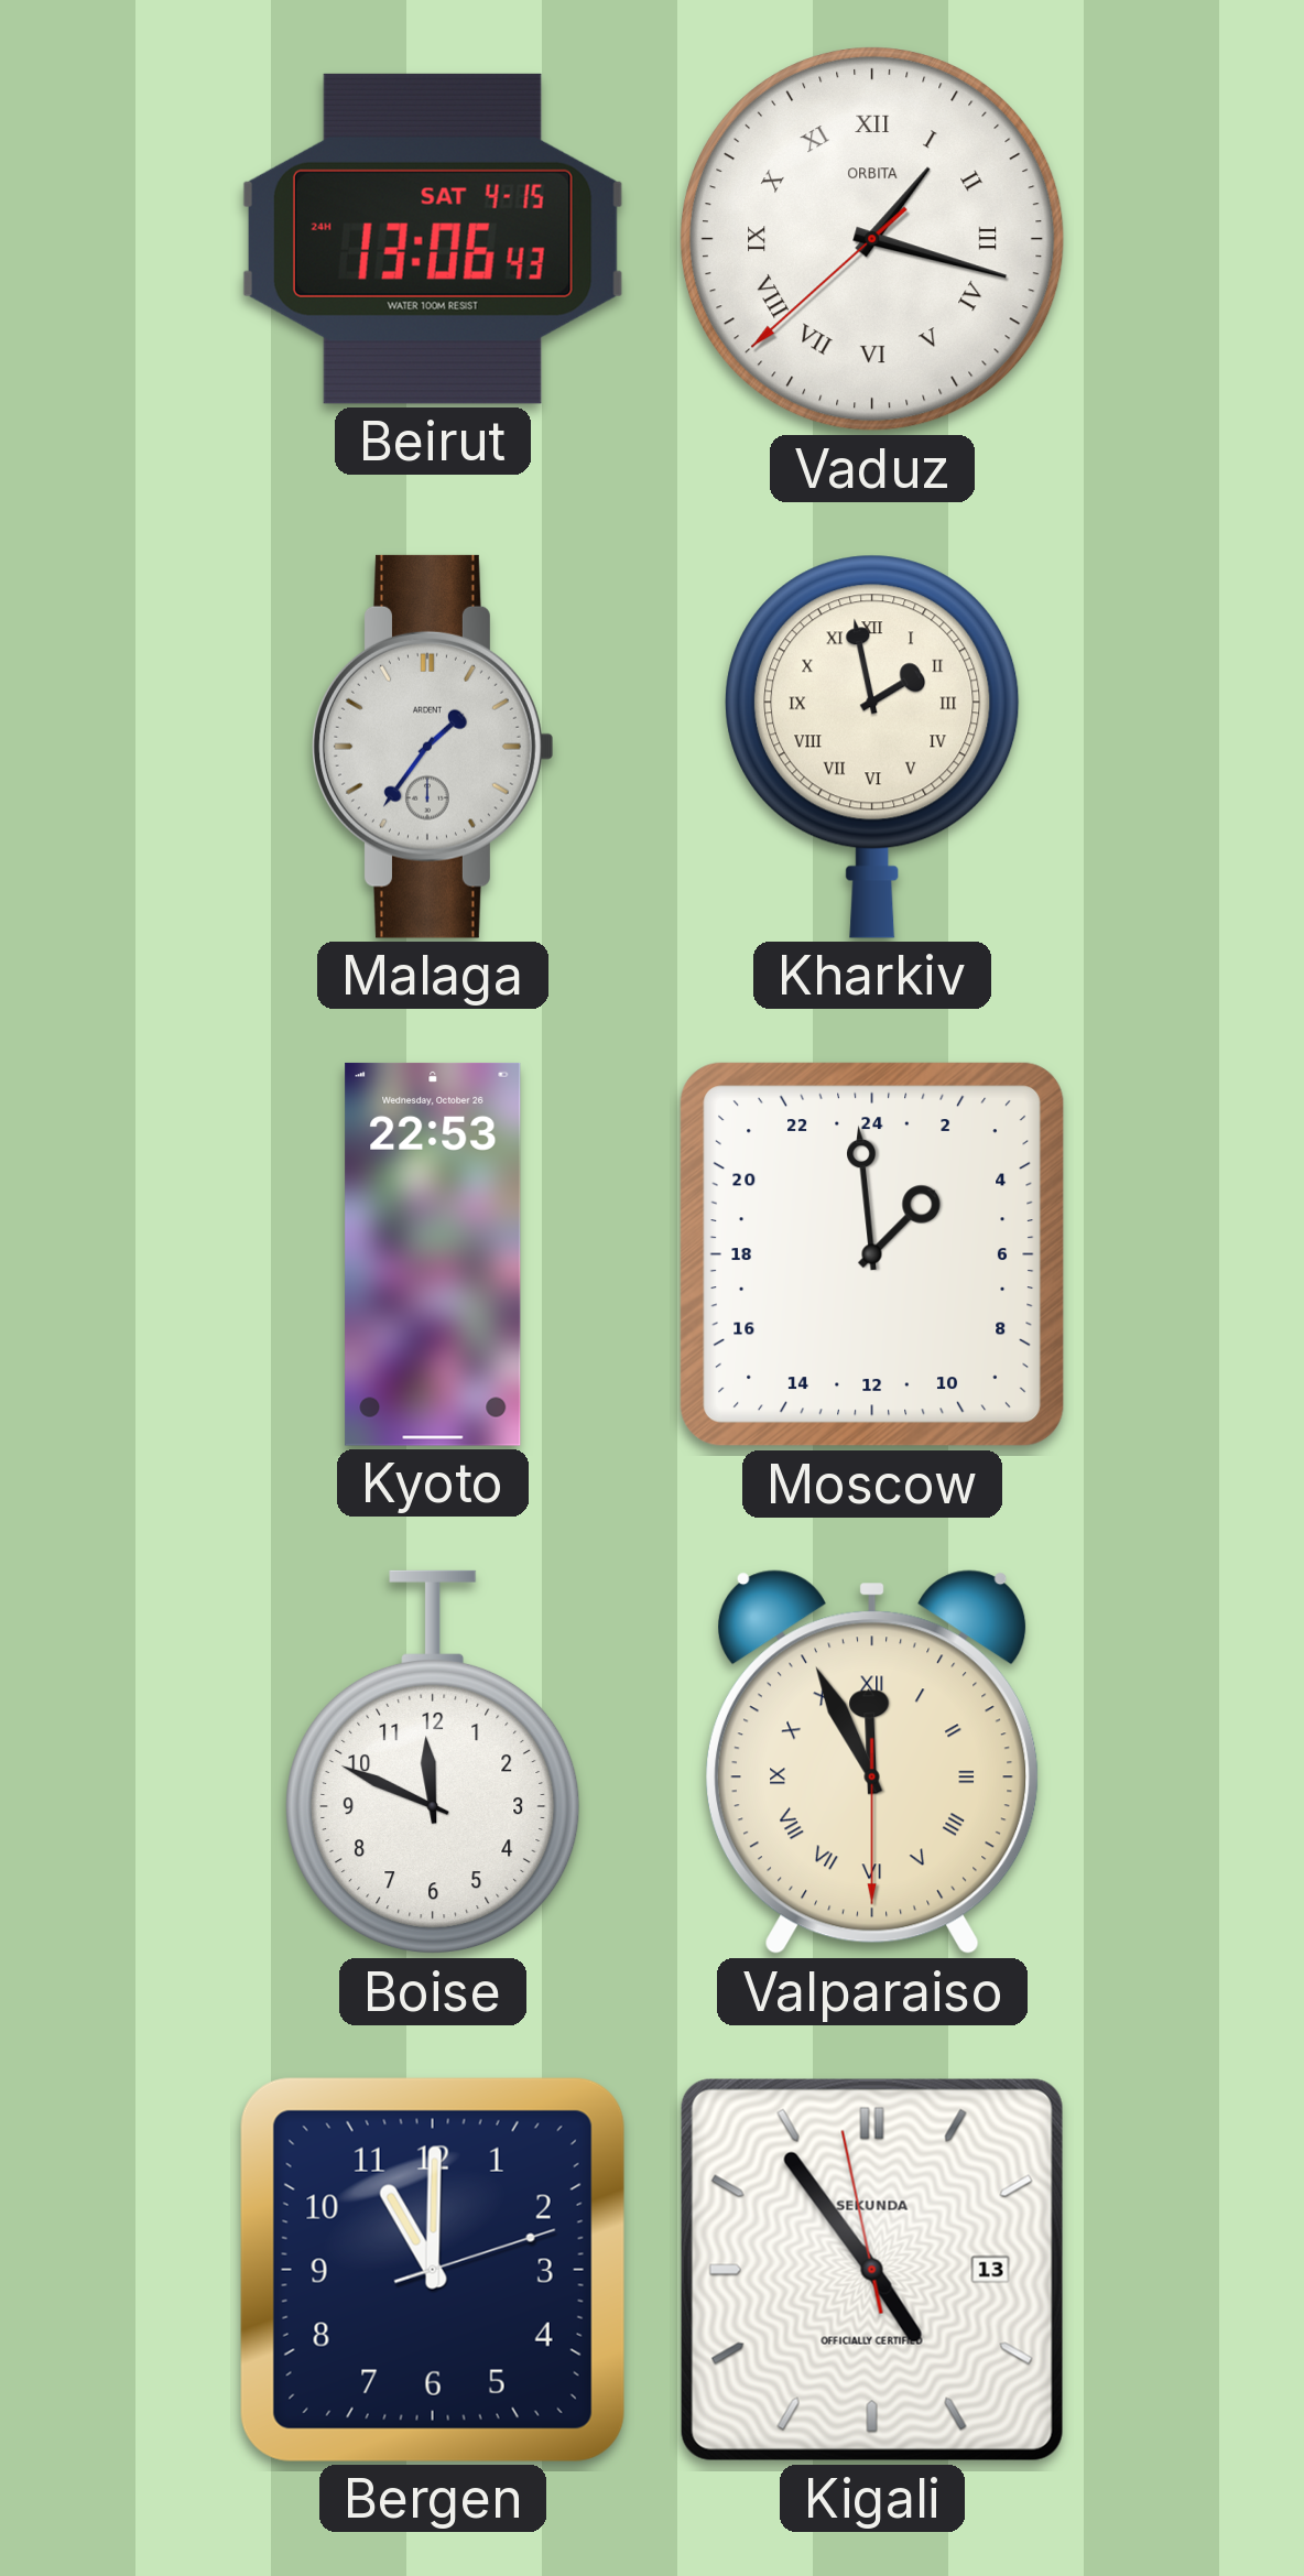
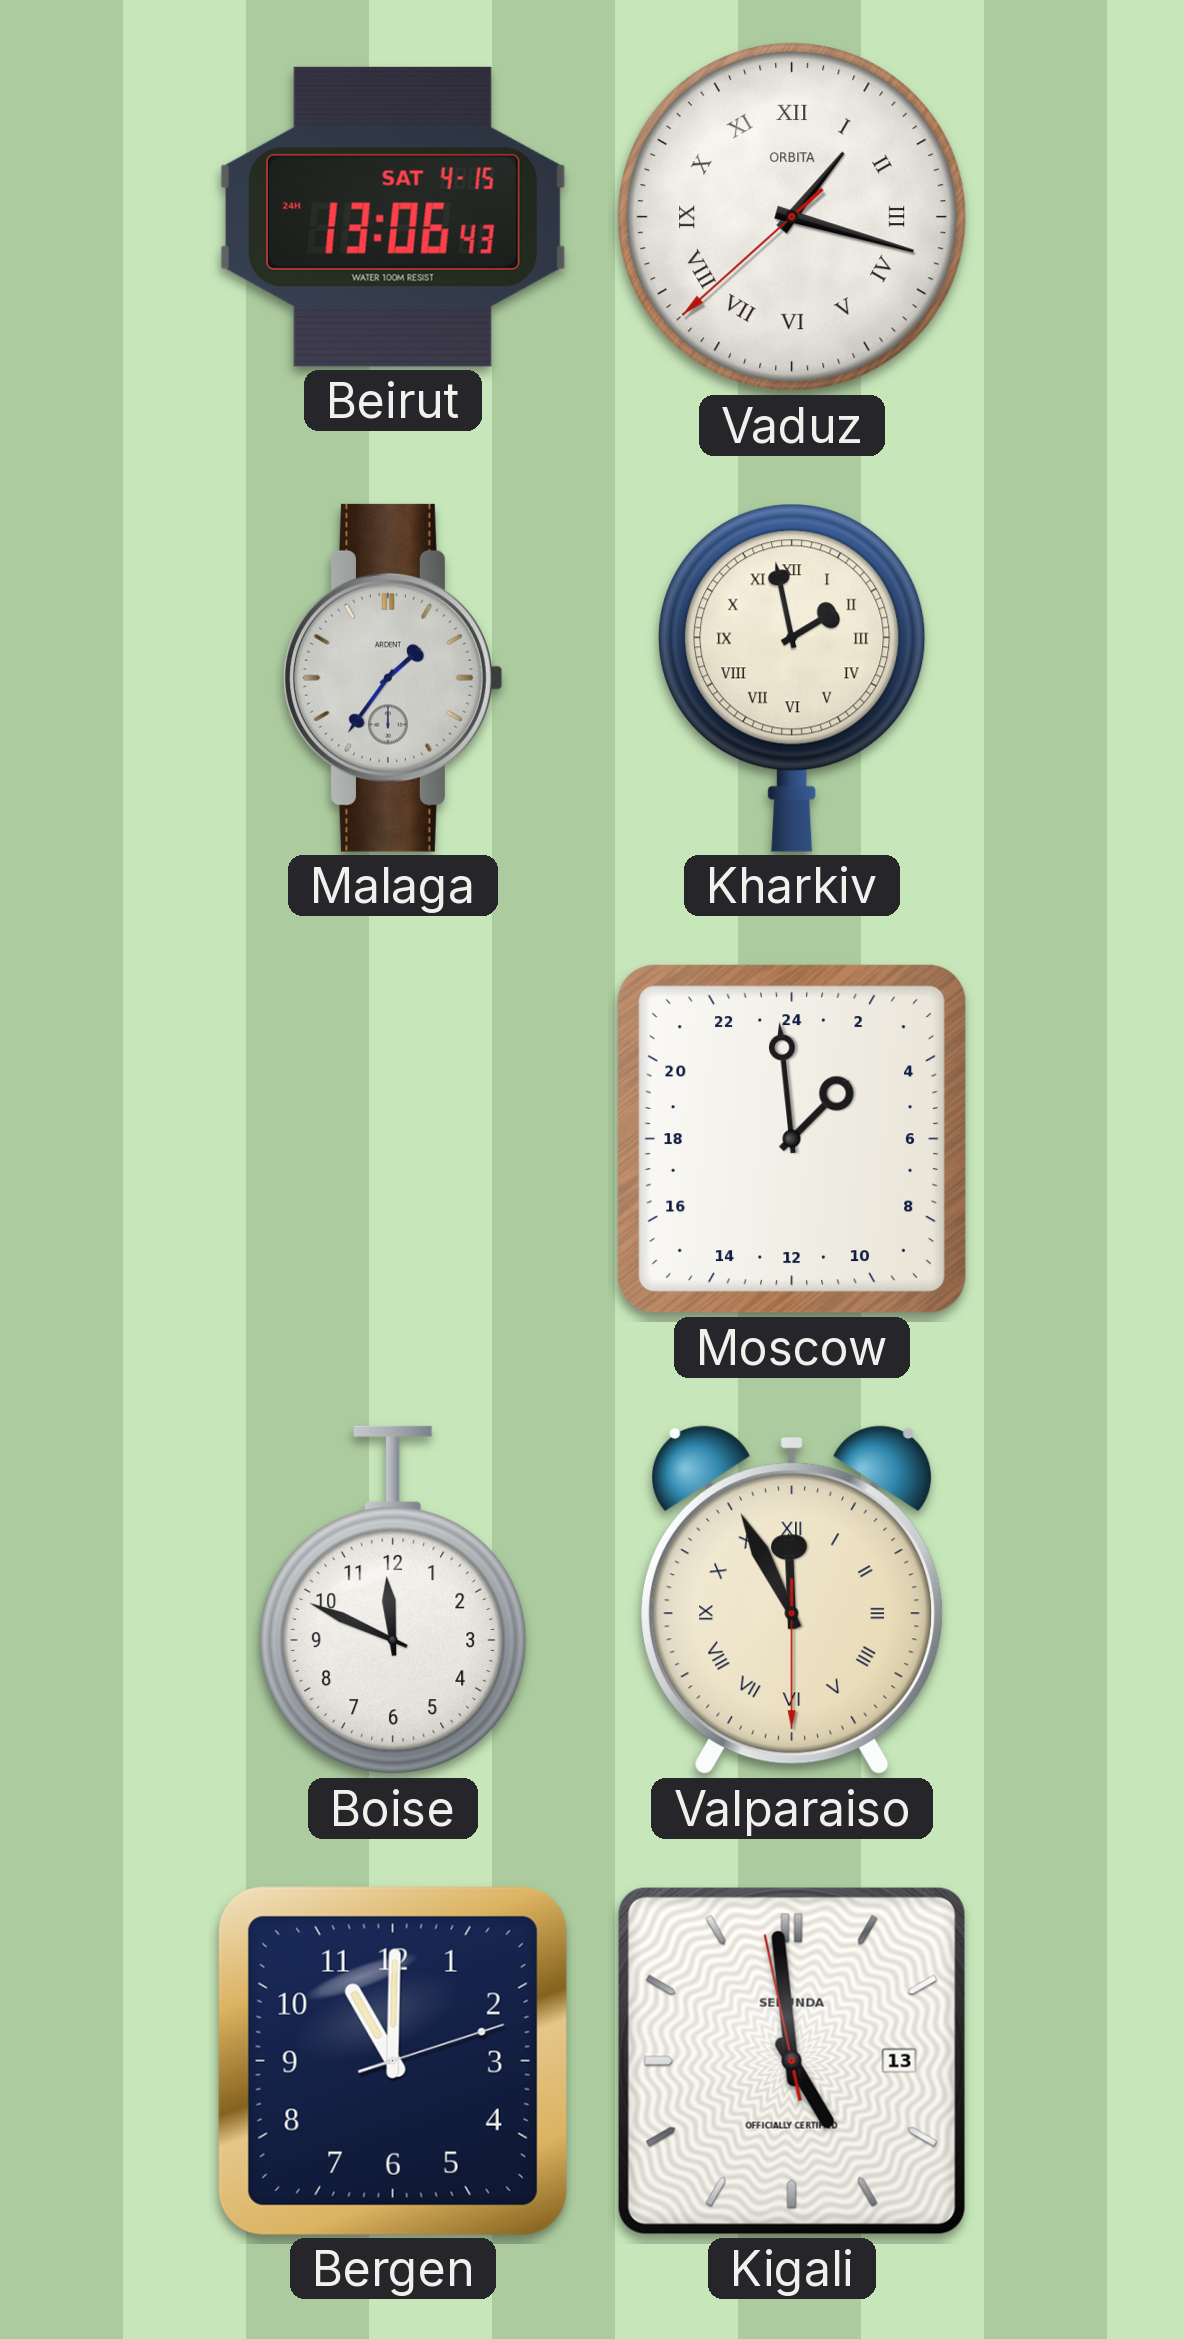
Kyoto: 22:53 -> none
Kigali: 4:53 -> 4:58
